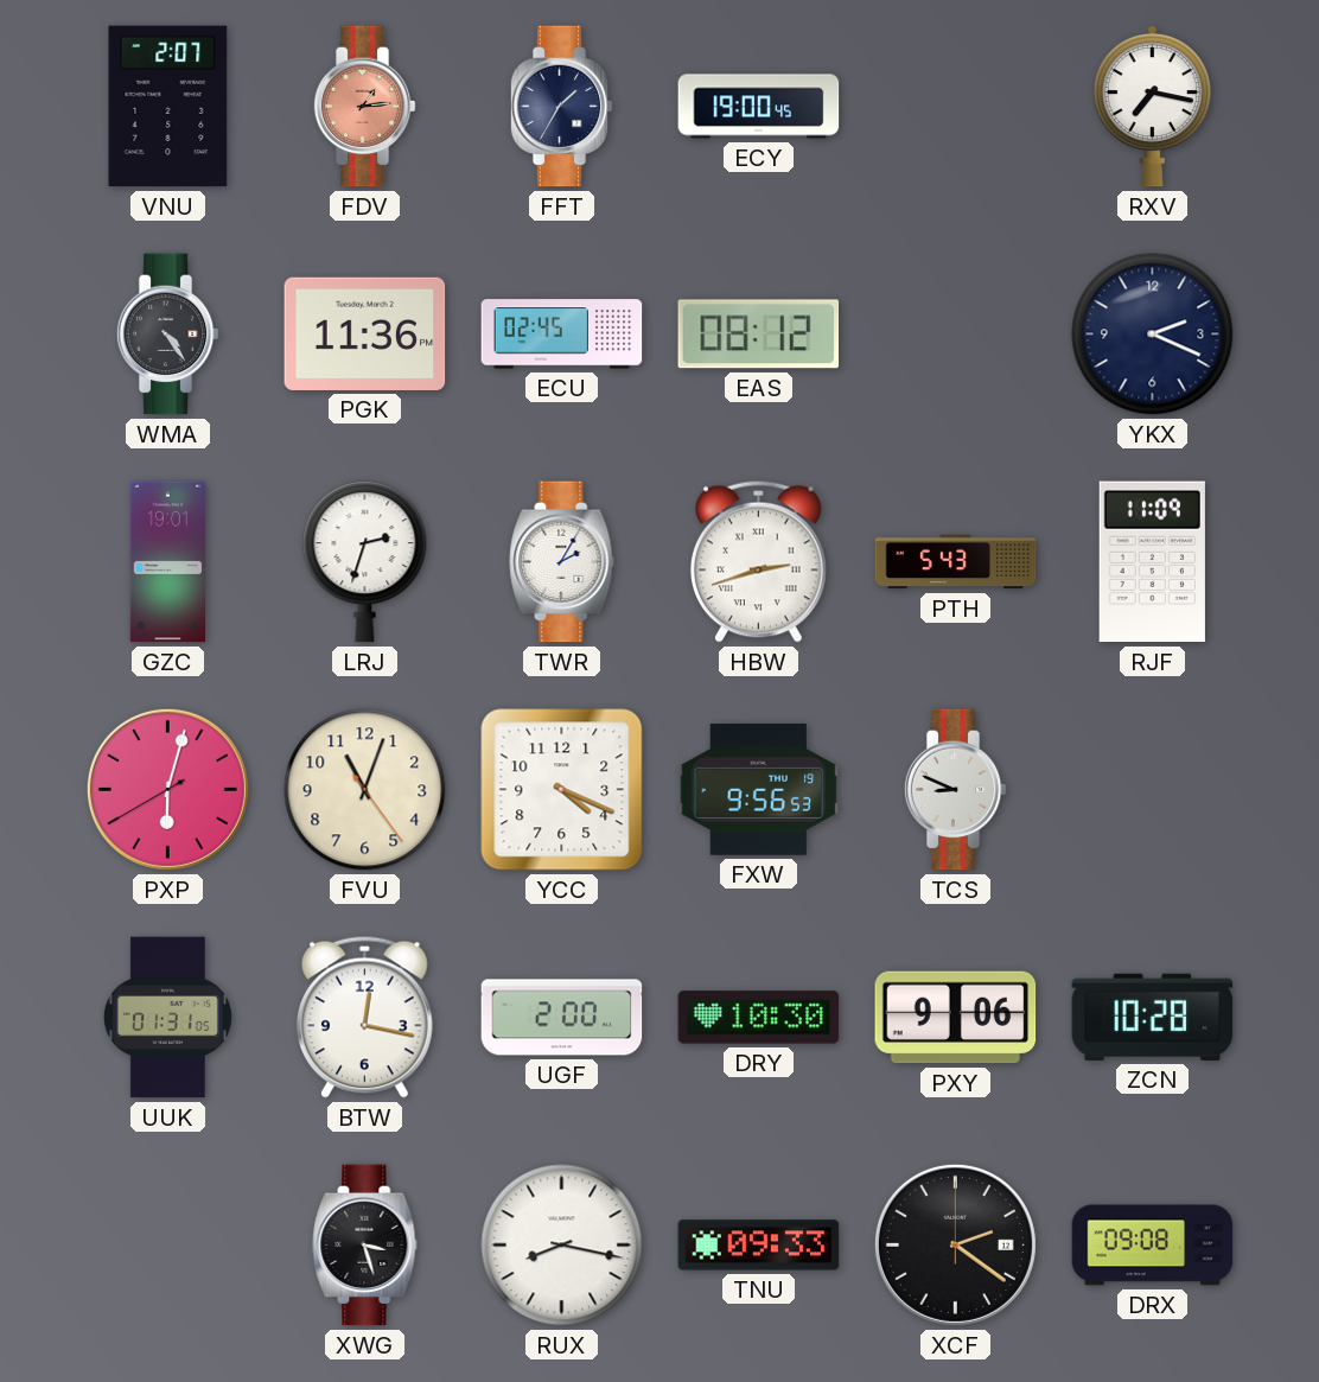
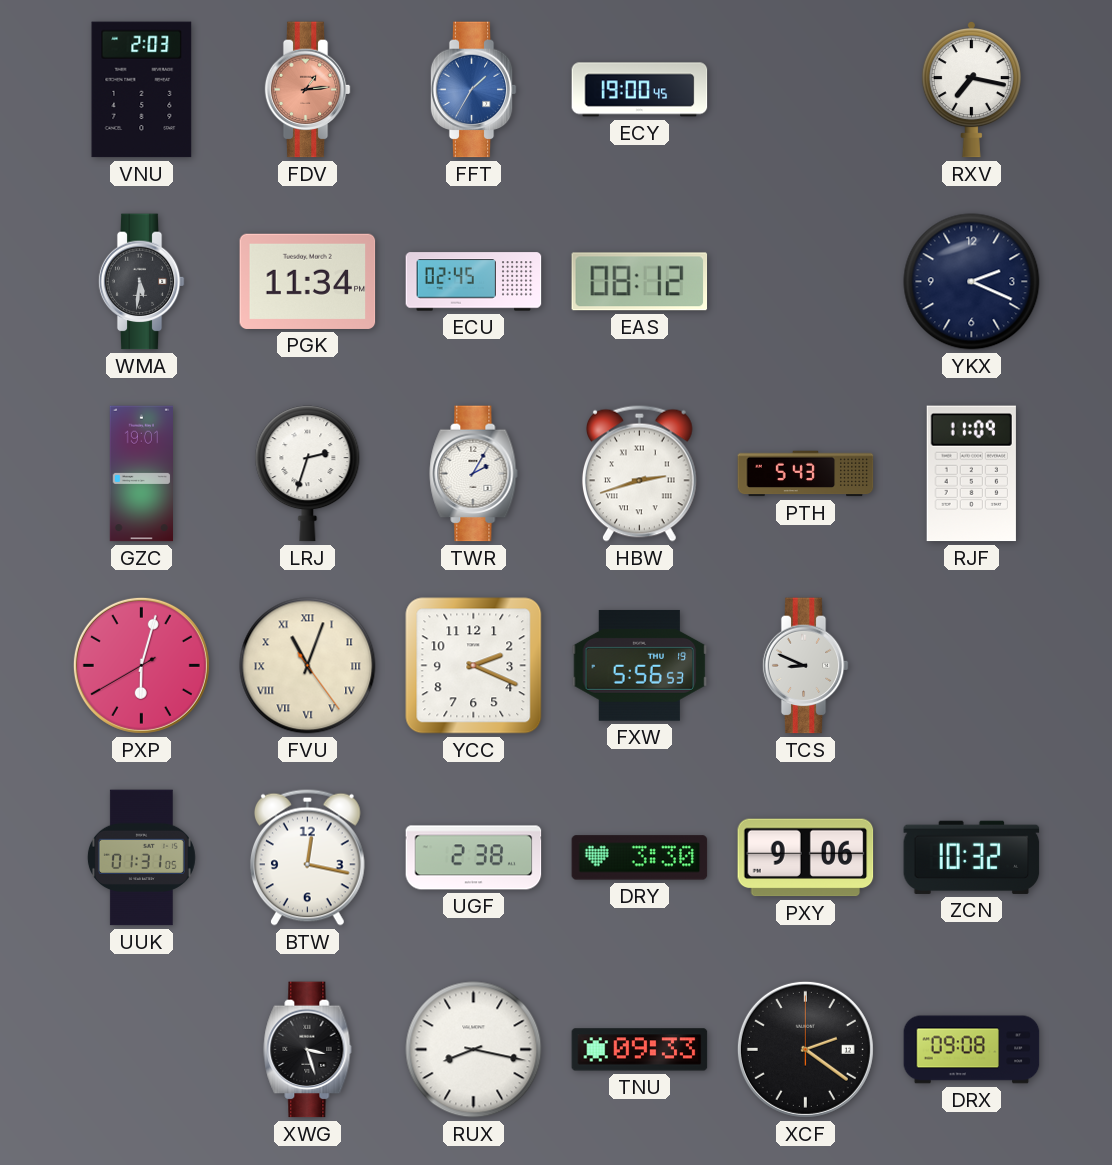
VNU: 2:07 -> 2:03
FFT dial: navy -> blue
WMA: 4:24 -> 5:31
PGK: 11:36 -> 11:34
FVU numerals: Arabic -> Roman
YCC: 4:19 -> 2:19
FXW: 9:56 -> 5:56
UGF: 2:00 -> 2:38
DRY: 10:30 -> 3:30
ZCN: 10:28 -> 10:32
